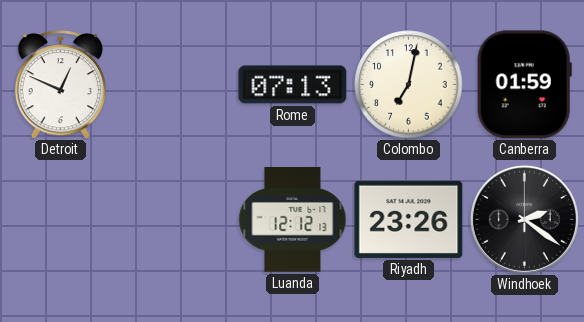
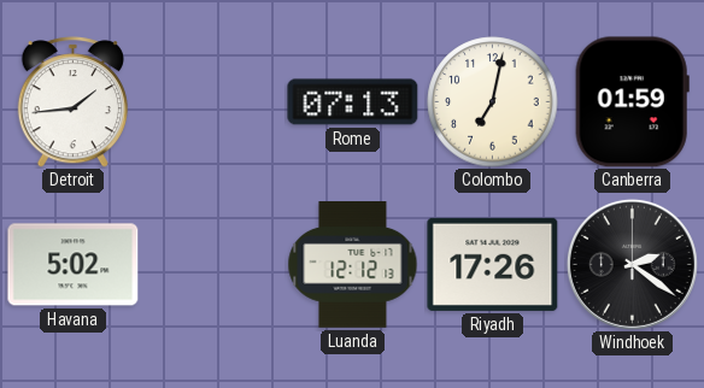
Detroit: 12:49 -> 1:44
Havana: none -> 5:02
Riyadh: 23:26 -> 17:26
